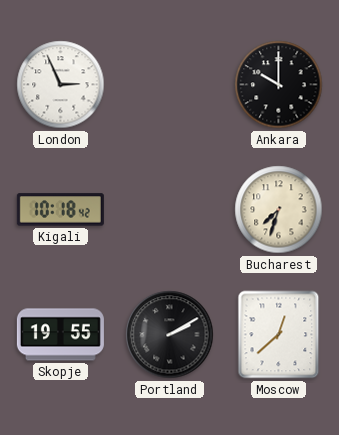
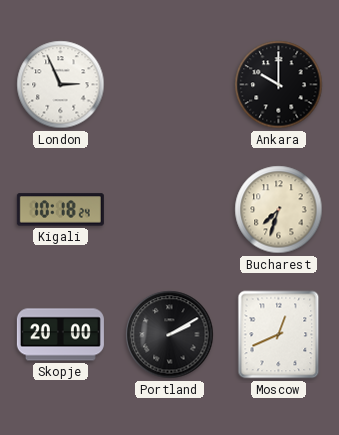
Kigali: 10:18:42 -> 10:18:24
Skopje: 19:55 -> 20:00
Moscow: 12:38 -> 12:41
